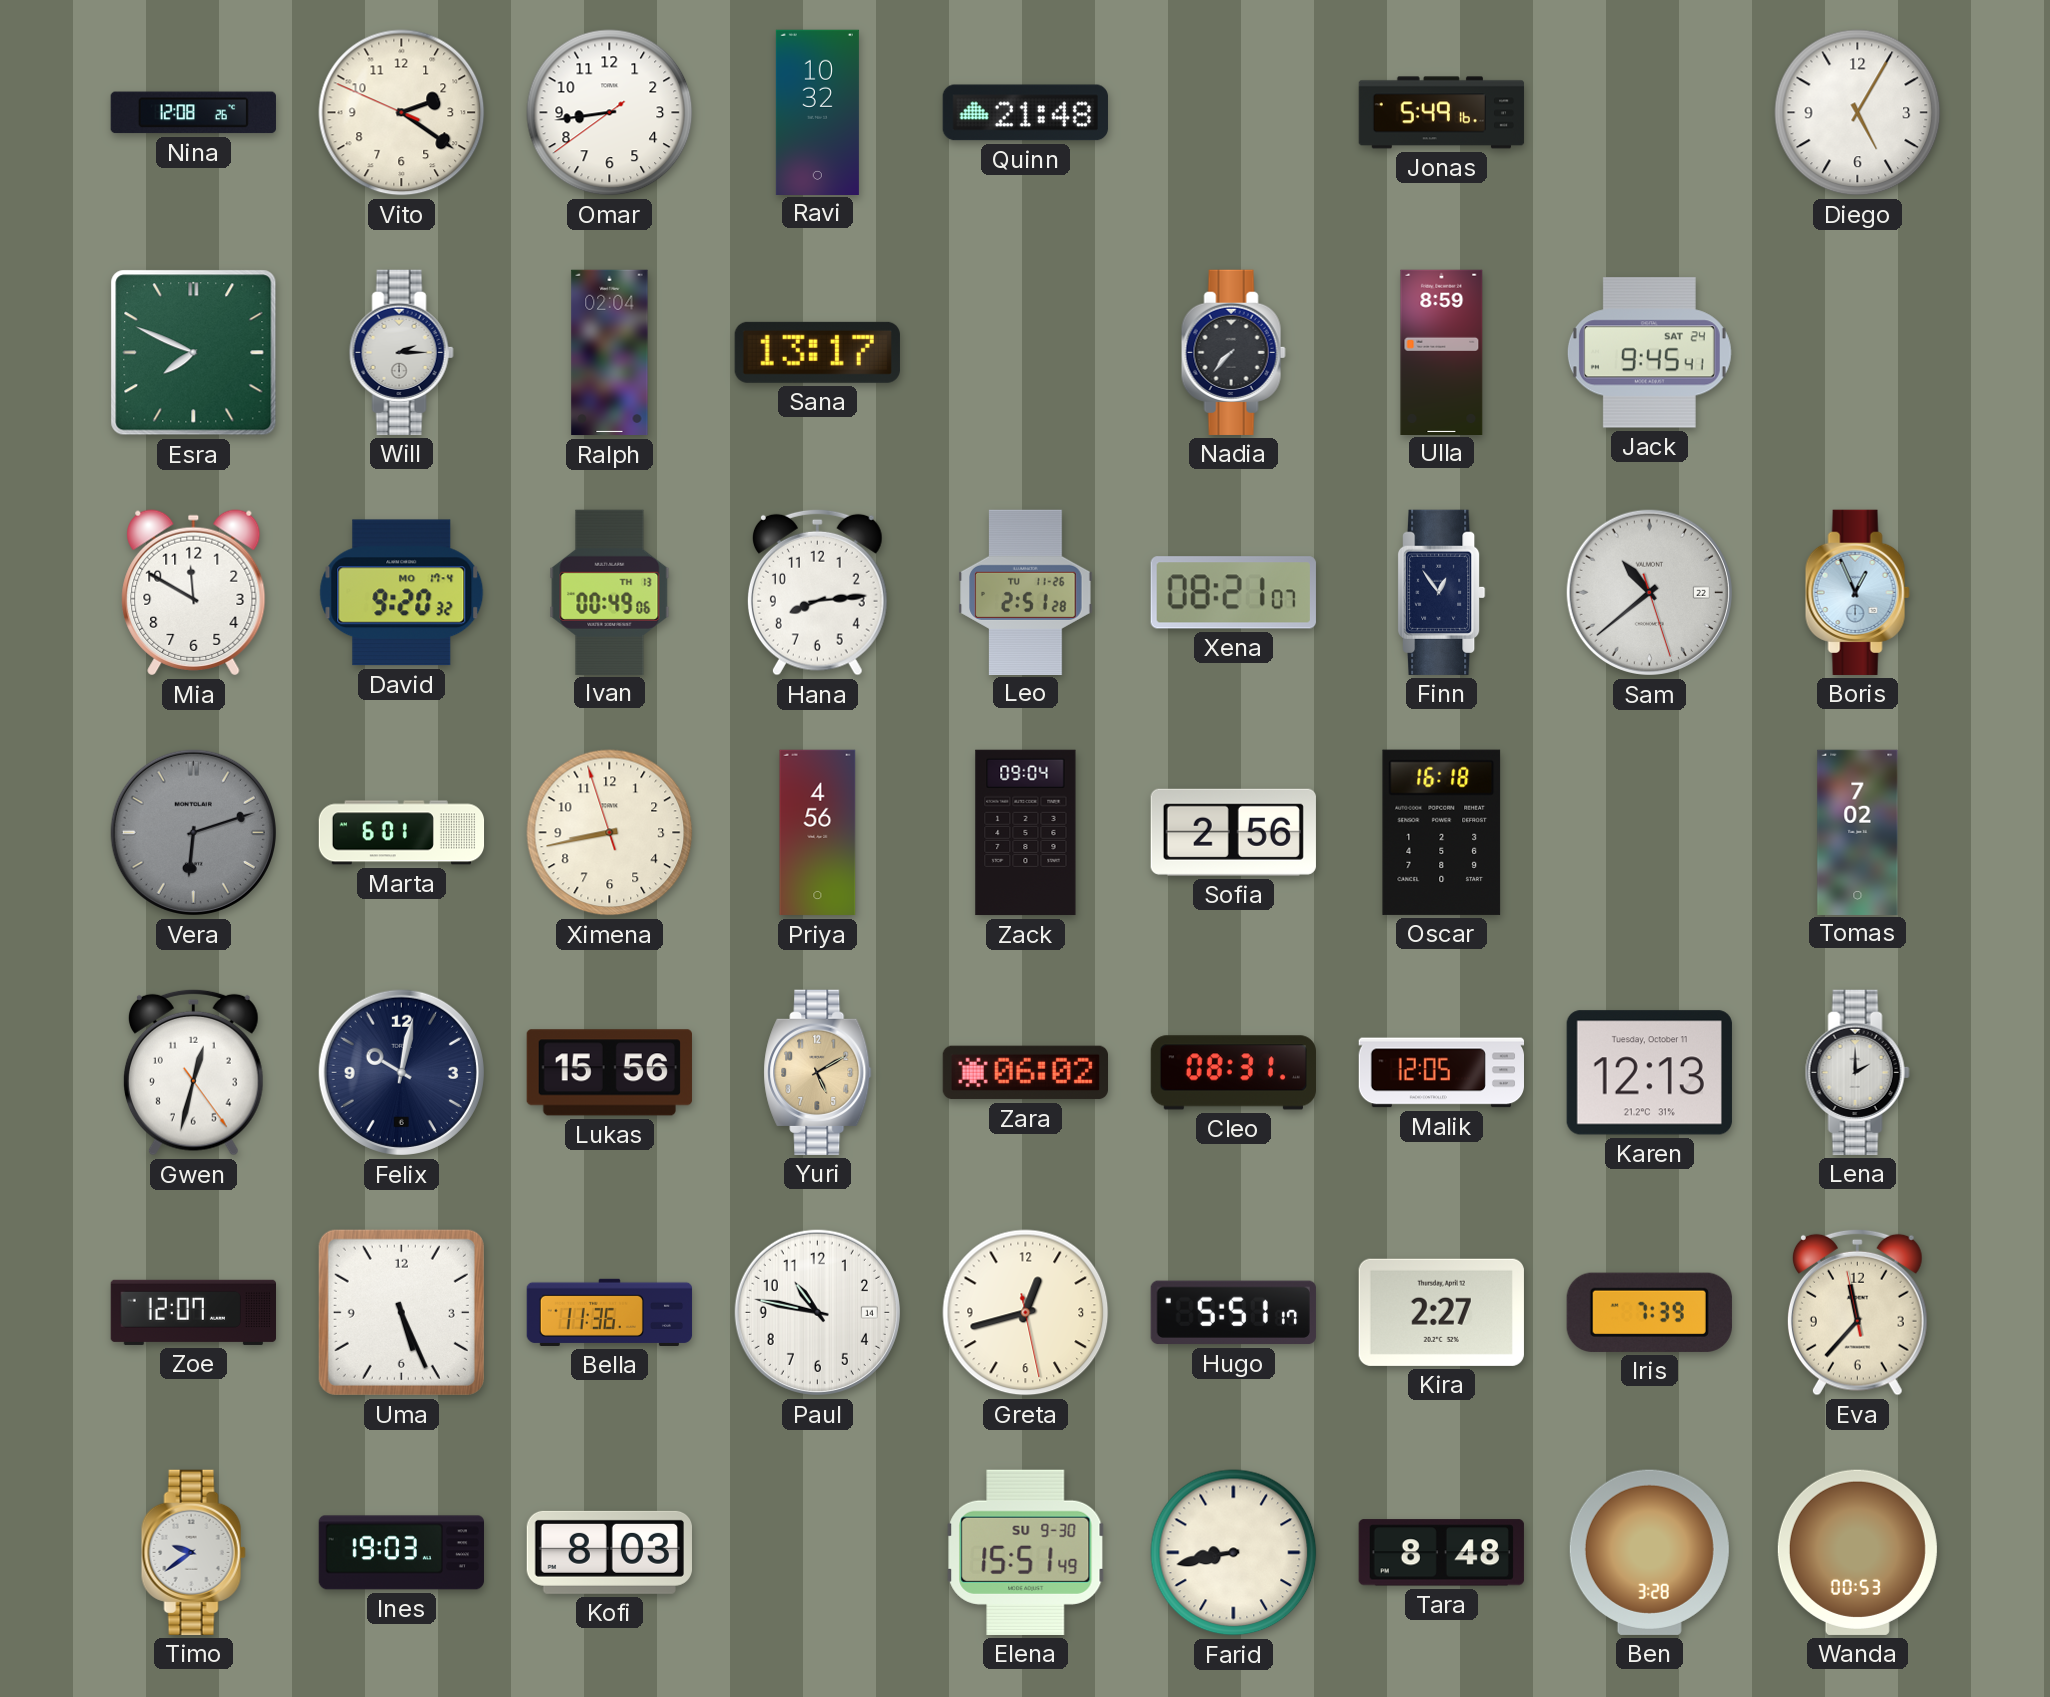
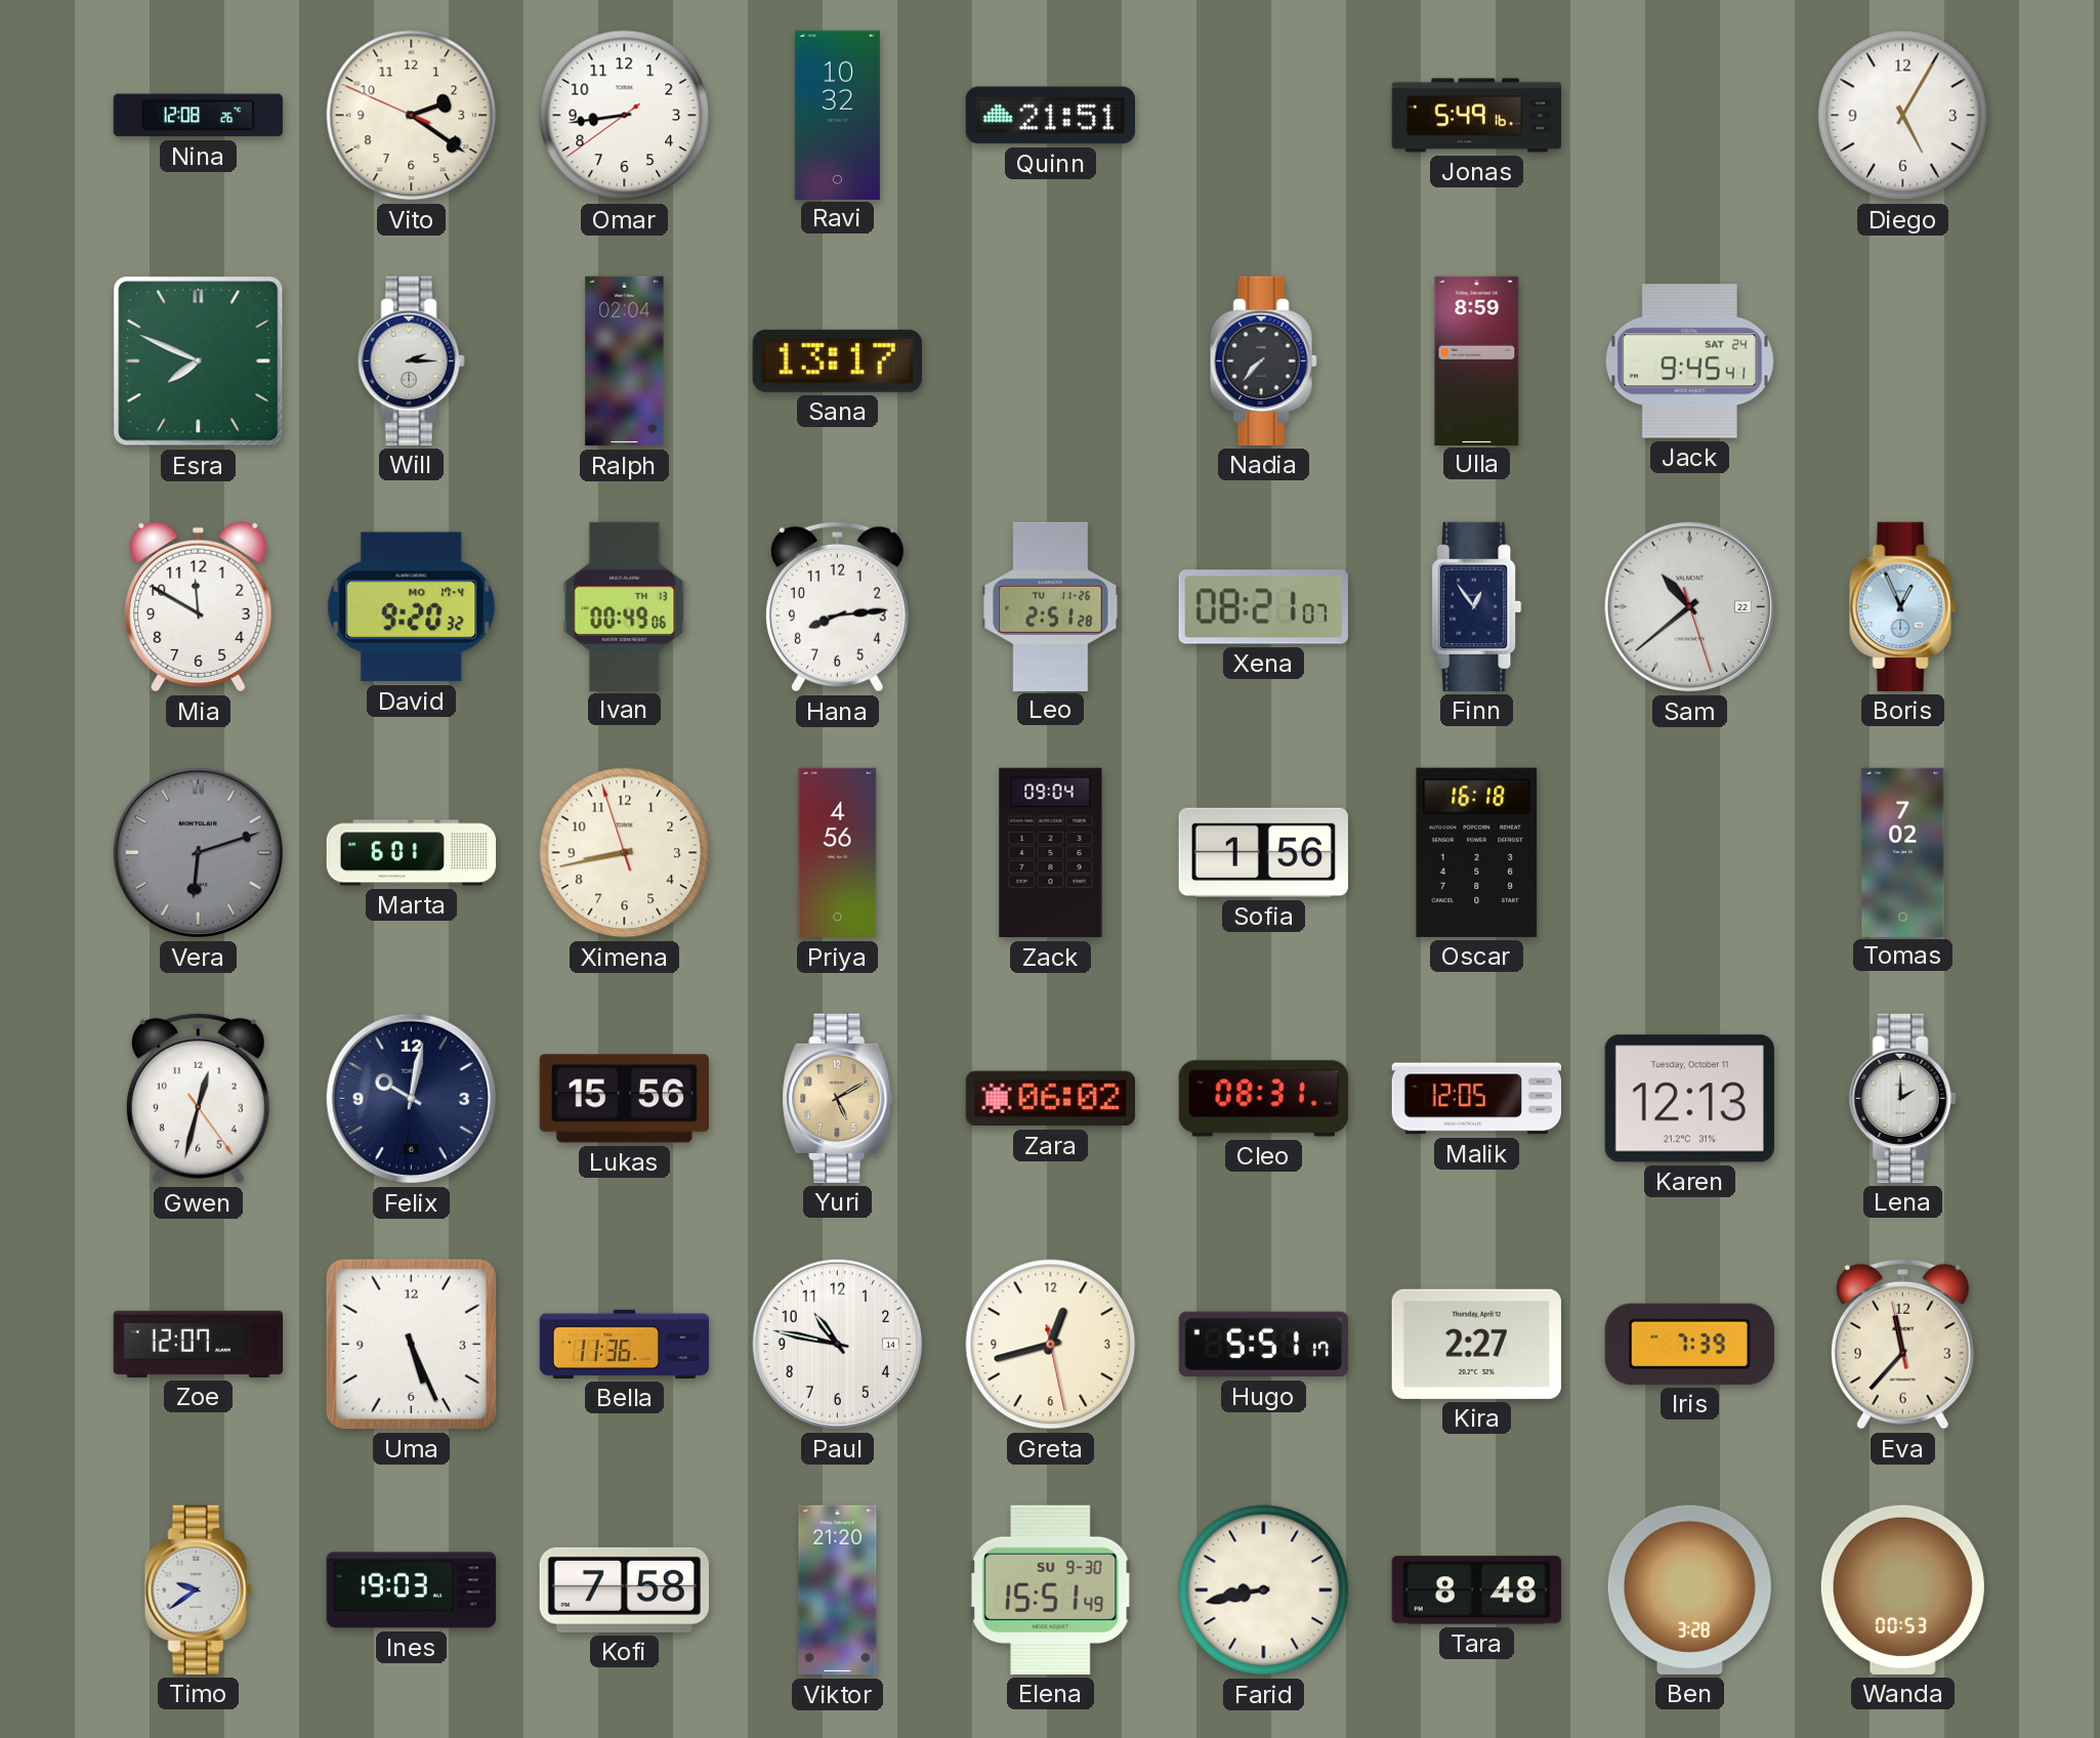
Quinn: 21:48 -> 21:51
Sofia: 2:56 -> 1:56
Kofi: 8:03 -> 7:58
Viktor: none -> 21:20
